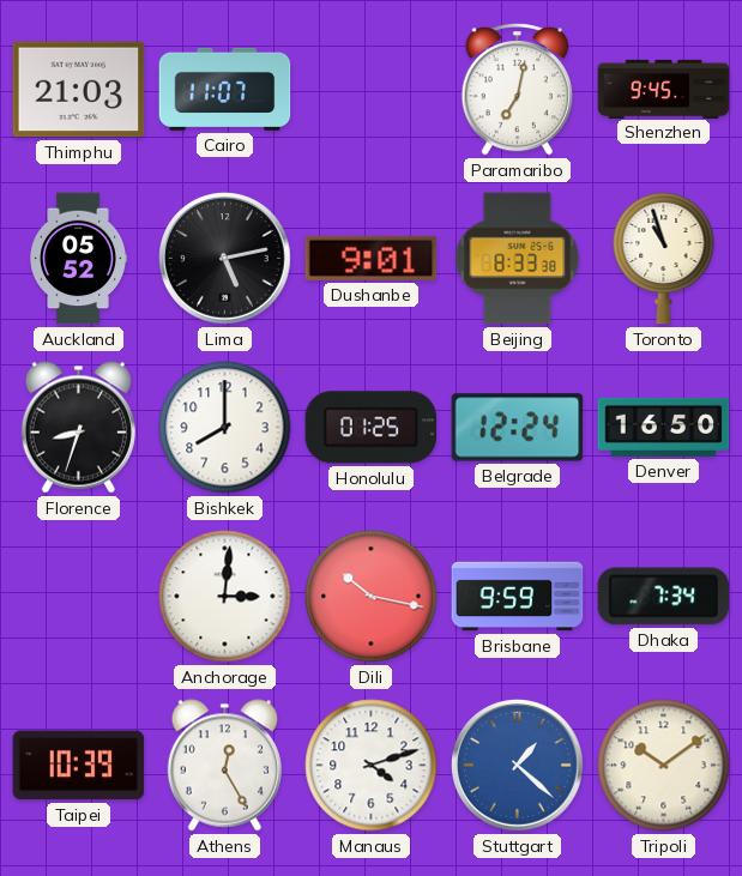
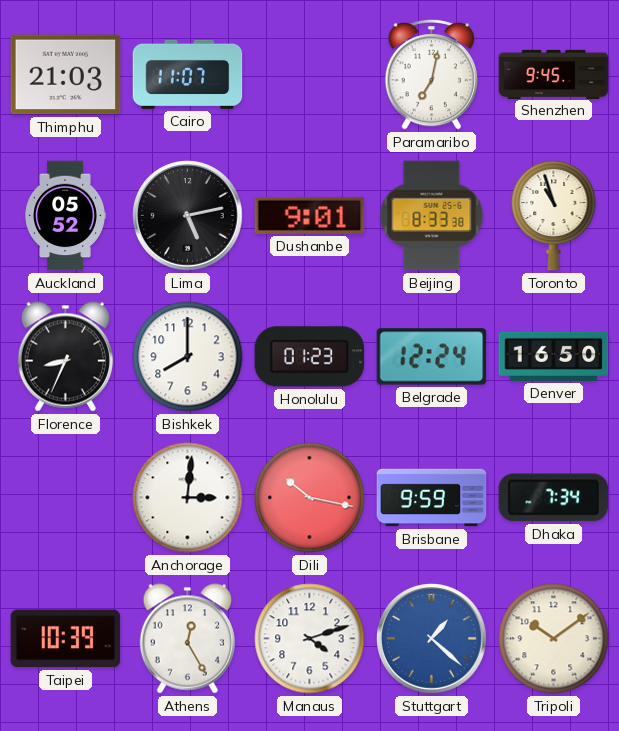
Florence: 8:33 -> 8:34
Honolulu: 01:25 -> 01:23
